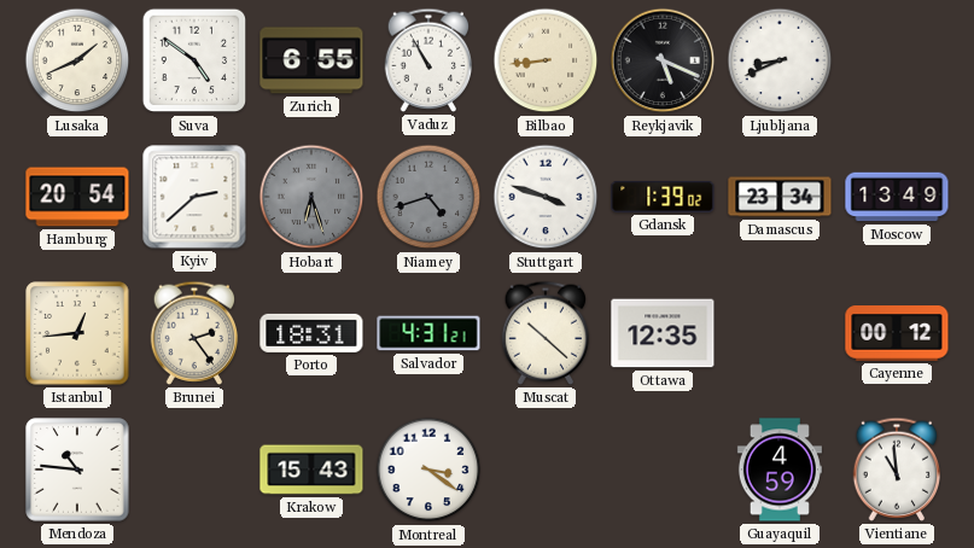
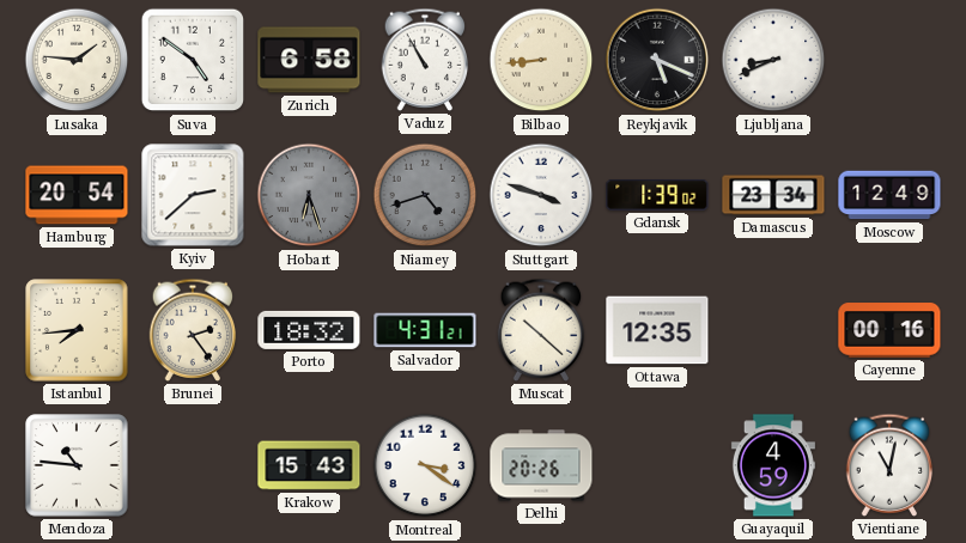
Lusaka: 1:41 -> 1:46
Zurich: 6:55 -> 6:58
Moscow: 13:49 -> 12:49
Istanbul: 12:44 -> 7:44
Porto: 18:31 -> 18:32
Cayenne: 00:12 -> 00:16
Delhi: none -> 20:26
Vientiane: 10:59 -> 11:02
